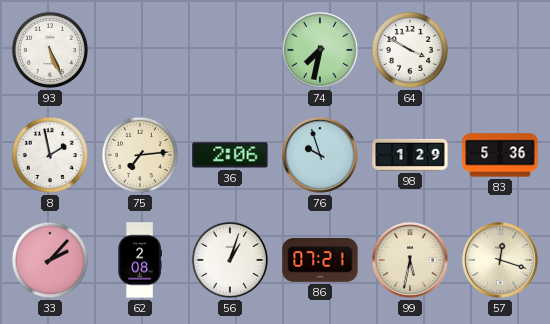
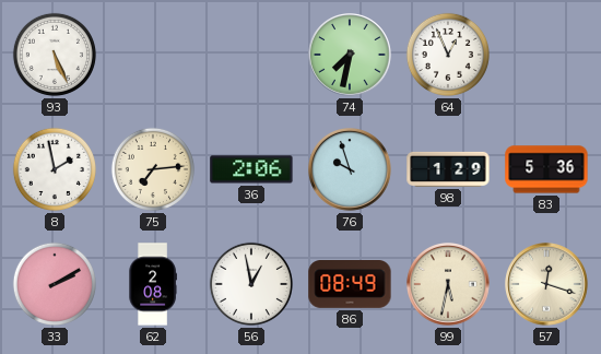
64: 3:50 -> 12:56
33: 2:07 -> 2:10
56: 1:03 -> 12:58
86: 07:21 -> 08:49
